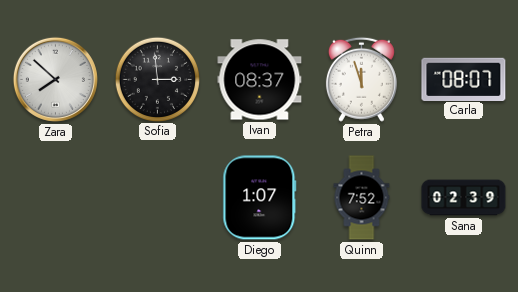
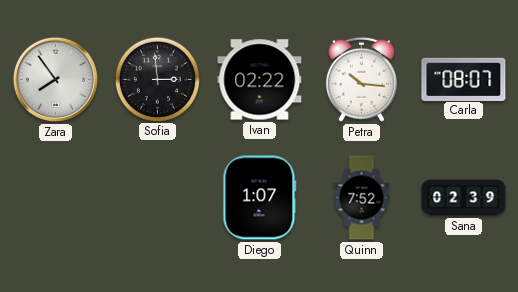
Zara: 7:52 -> 7:54
Ivan: 08:37 -> 02:22
Petra: 11:57 -> 10:16
